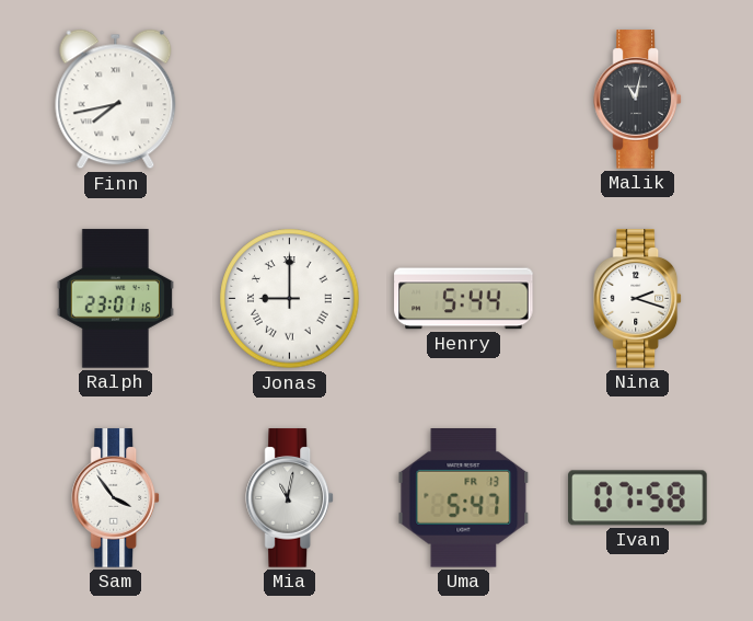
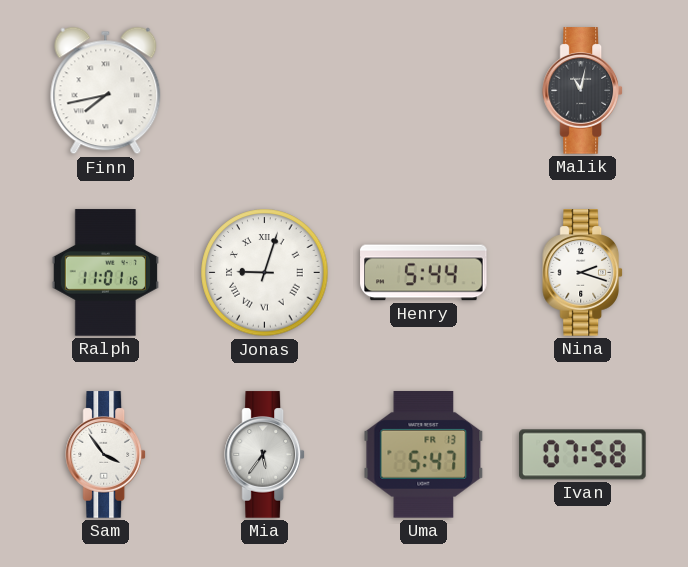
Ralph: 23:01 -> 11:01
Jonas: 9:00 -> 9:03
Mia: 11:02 -> 5:36
